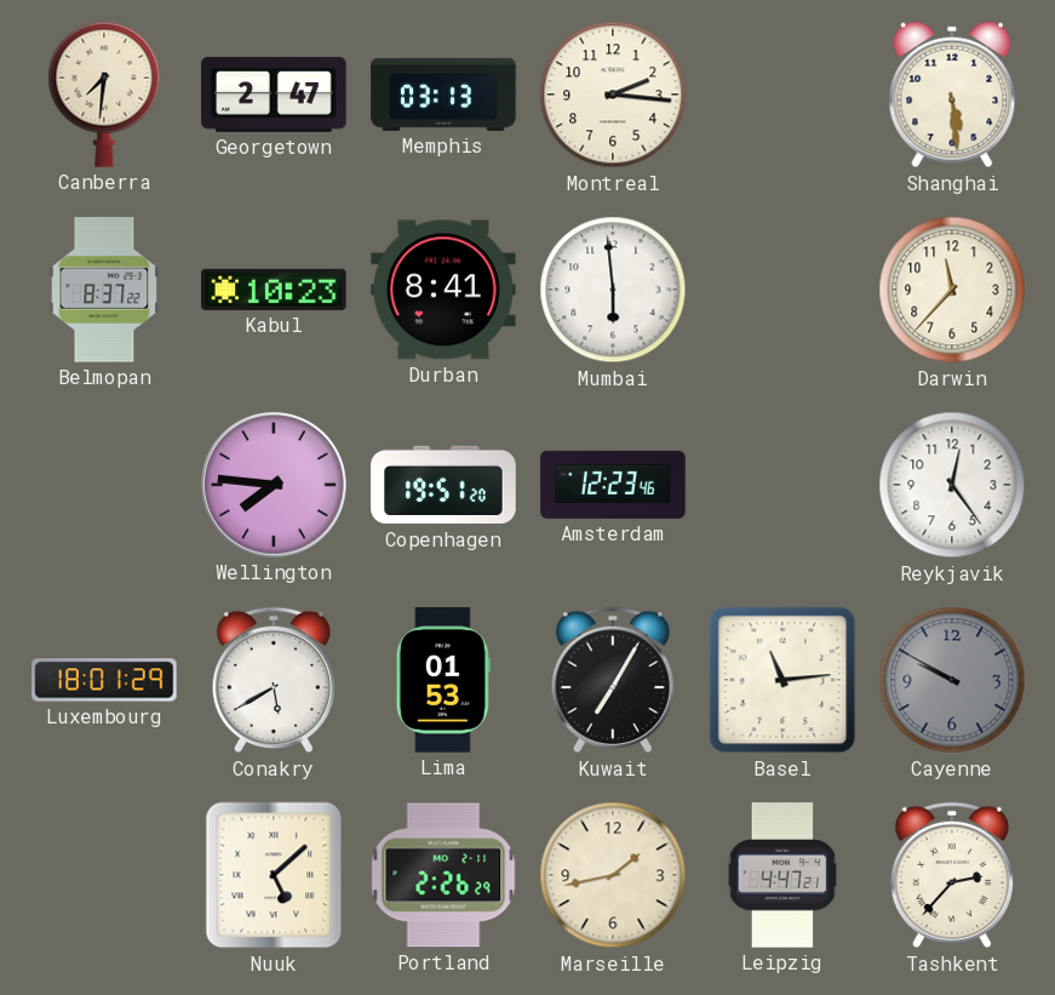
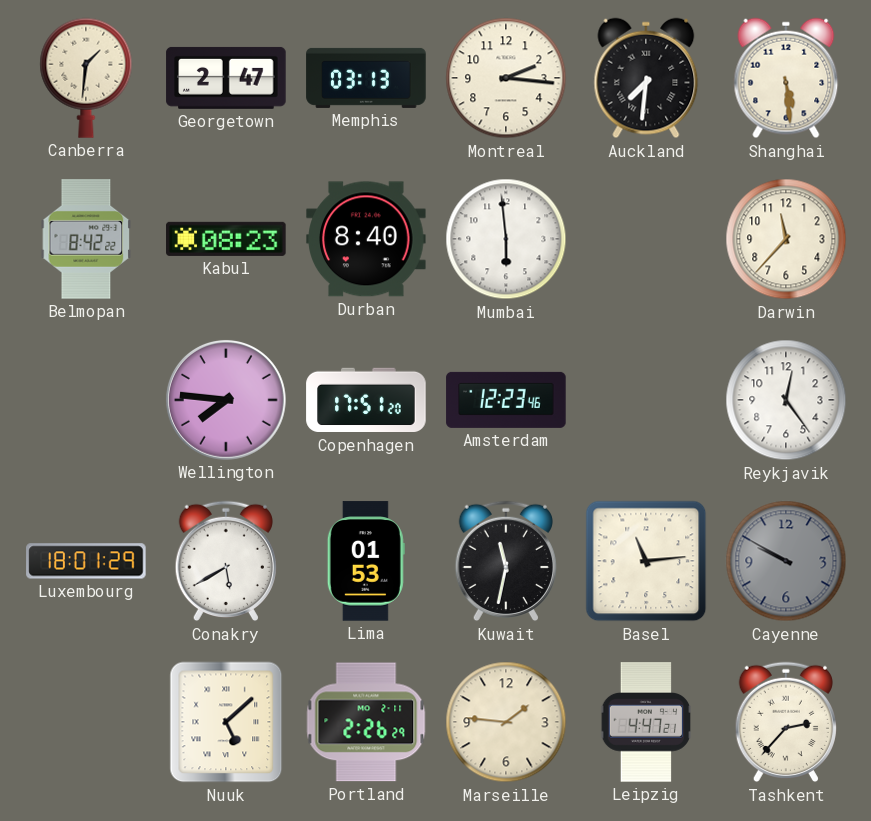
Canberra: 7:31 -> 1:31
Auckland: none -> 7:31
Belmopan: 8:37 -> 8:42
Kabul: 10:23 -> 08:23
Durban: 8:41 -> 8:40
Copenhagen: 19:51 -> 17:51
Kuwait: 7:05 -> 11:32
Marseille: 1:43 -> 1:46
